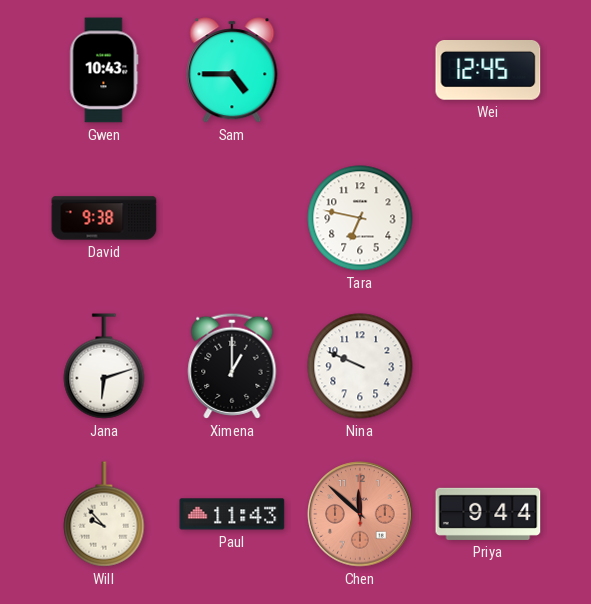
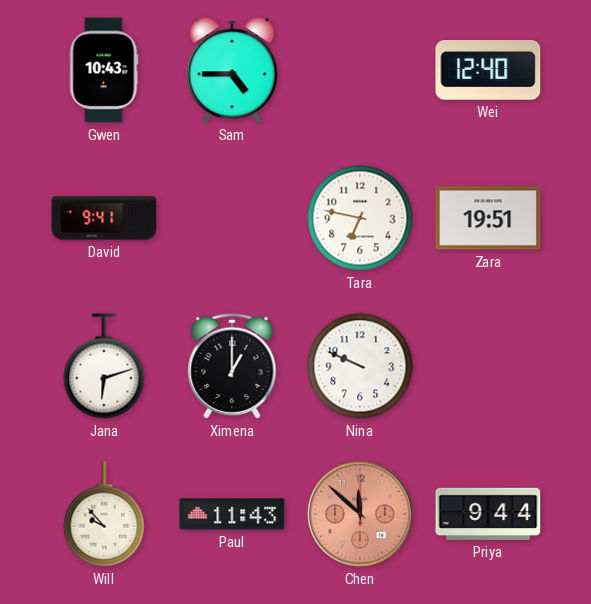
Wei: 12:45 -> 12:40
David: 9:38 -> 9:41
Zara: none -> 19:51
